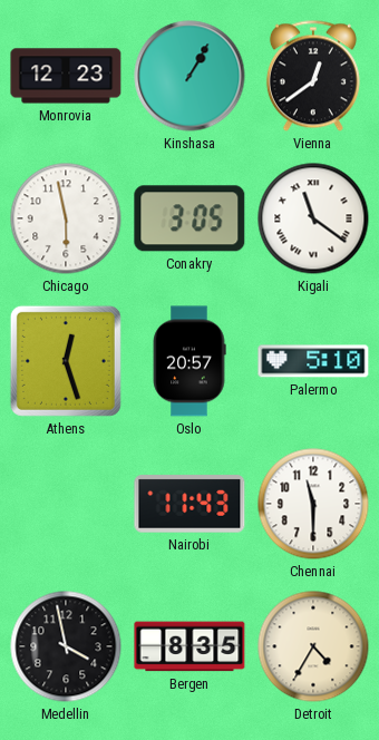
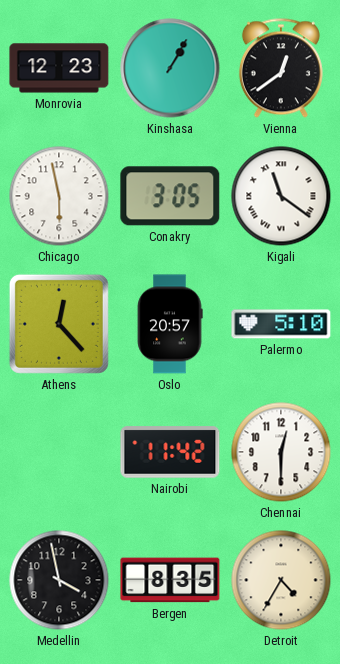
Athens: 12:27 -> 12:23
Nairobi: 11:43 -> 11:42
Chennai: 11:30 -> 12:30
